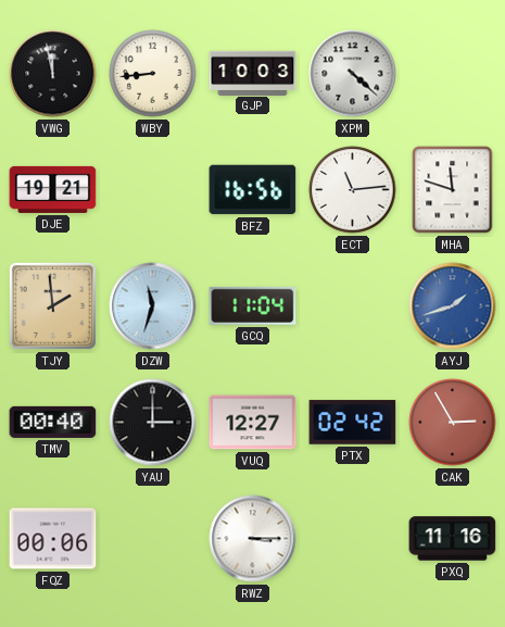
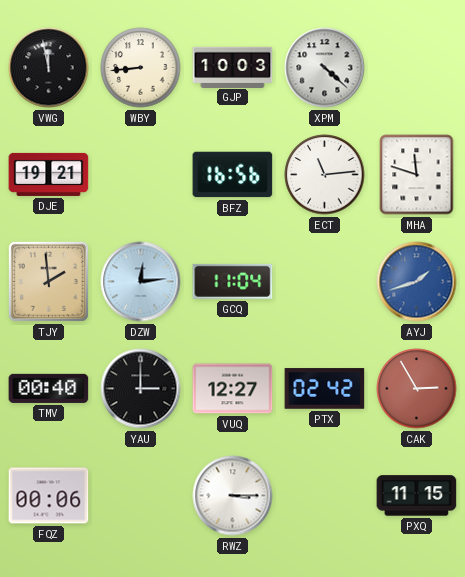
DZW: 11:33 -> 12:14
PXQ: 11:16 -> 11:15
